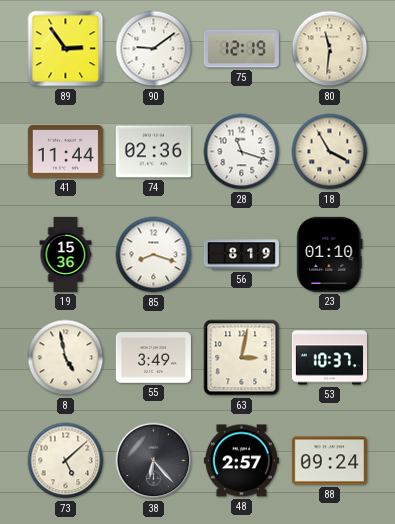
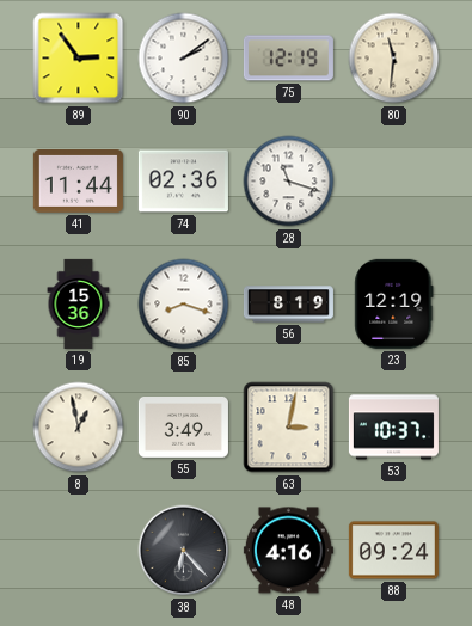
90: 9:09 -> 2:09
18: 3:55 -> none
23: 01:10 -> 12:19
8: 4:58 -> 12:58
73: 5:08 -> none
48: 2:57 -> 4:16
